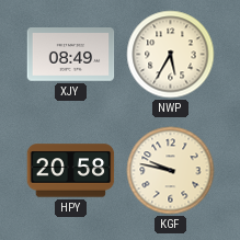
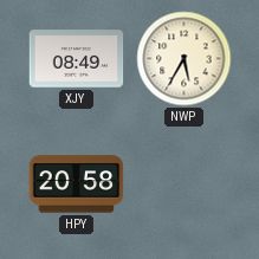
KGF: 9:47 -> none
